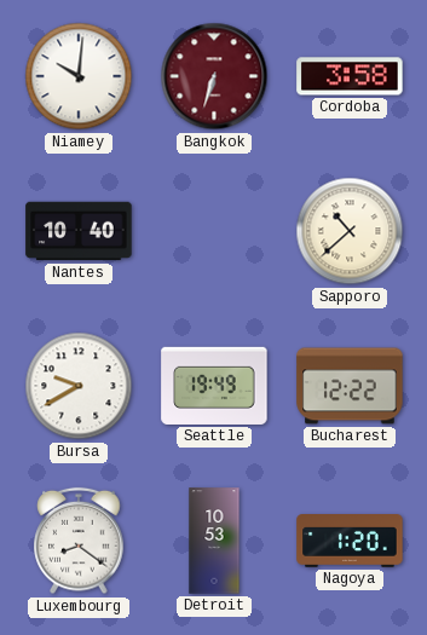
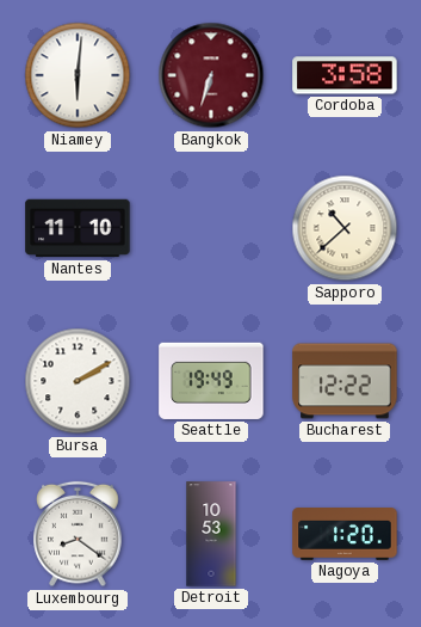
Niamey: 10:01 -> 6:01
Nantes: 10:40 -> 11:10
Bursa: 9:40 -> 2:10
